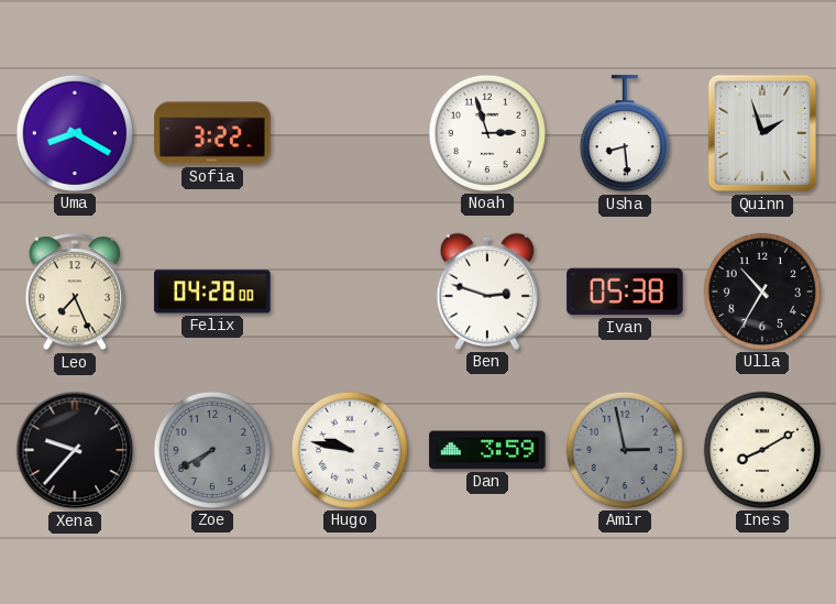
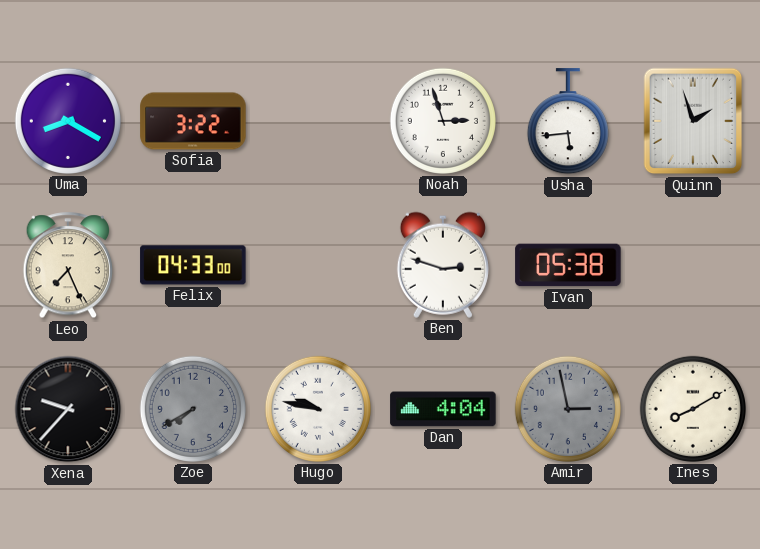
Usha: 8:29 -> 5:44
Felix: 04:28 -> 04:33
Ulla: 10:35 -> none
Dan: 3:59 -> 4:04
